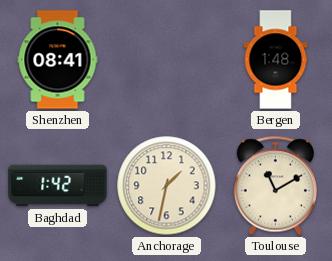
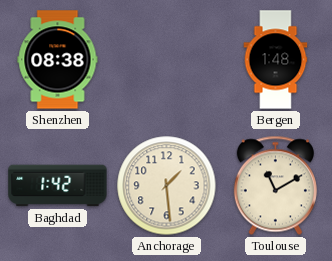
Shenzhen: 08:41 -> 08:38
Anchorage: 1:32 -> 1:29
